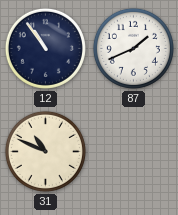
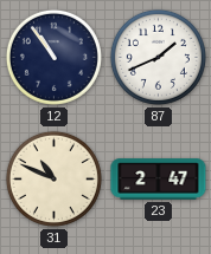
23: none -> 2:47
